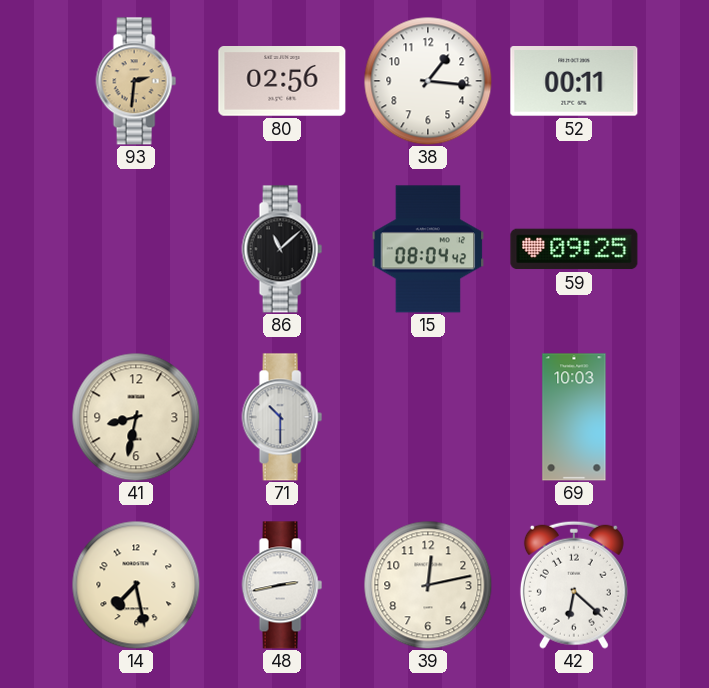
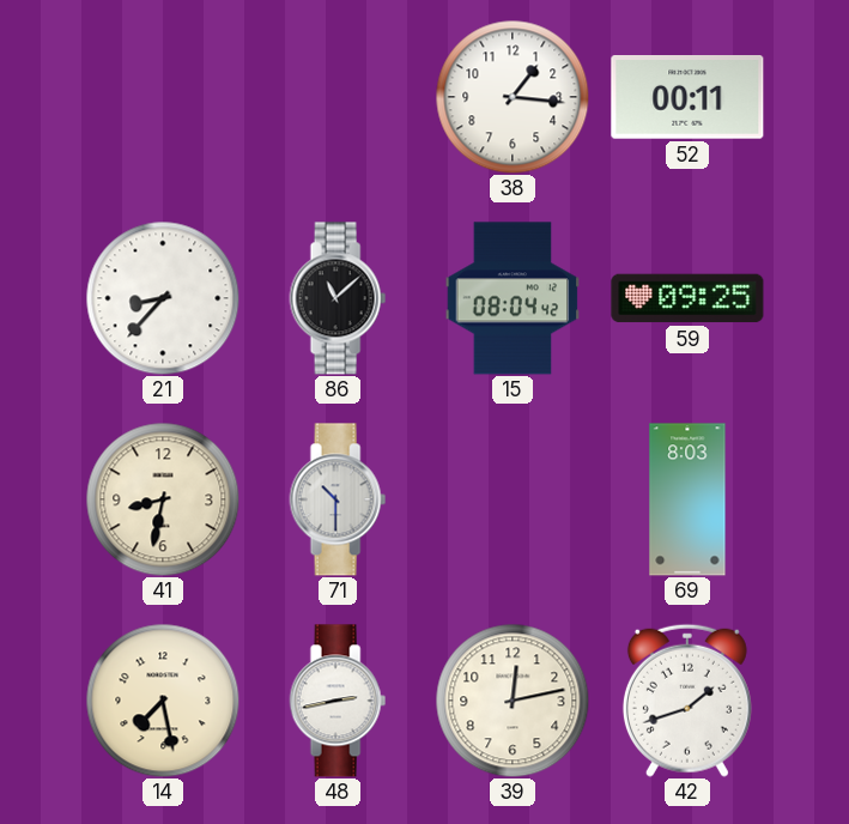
93: 2:31 -> none
80: 02:56 -> none
21: none -> 8:37
69: 10:03 -> 8:03
42: 6:22 -> 1:42
